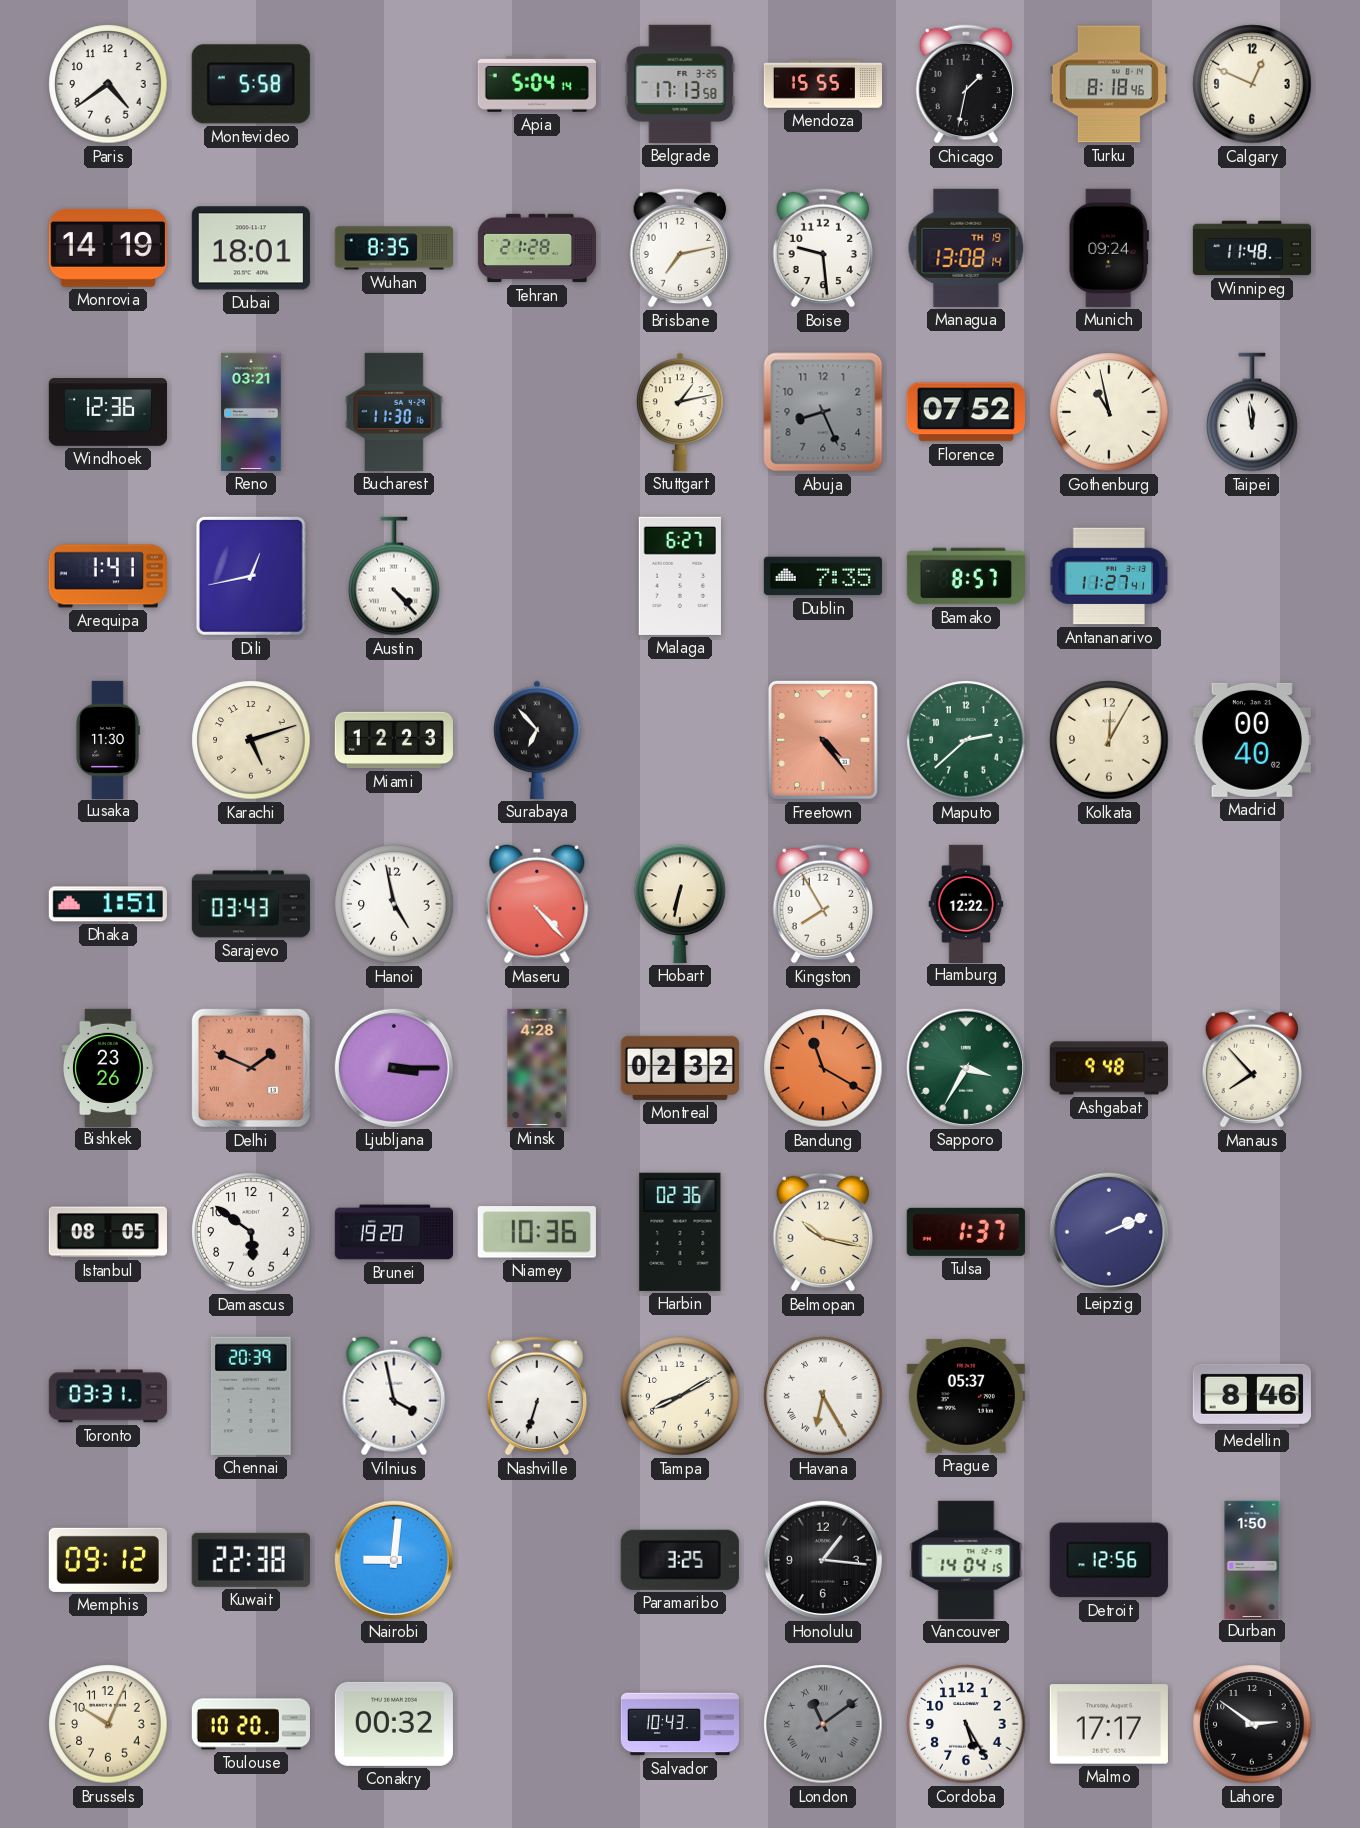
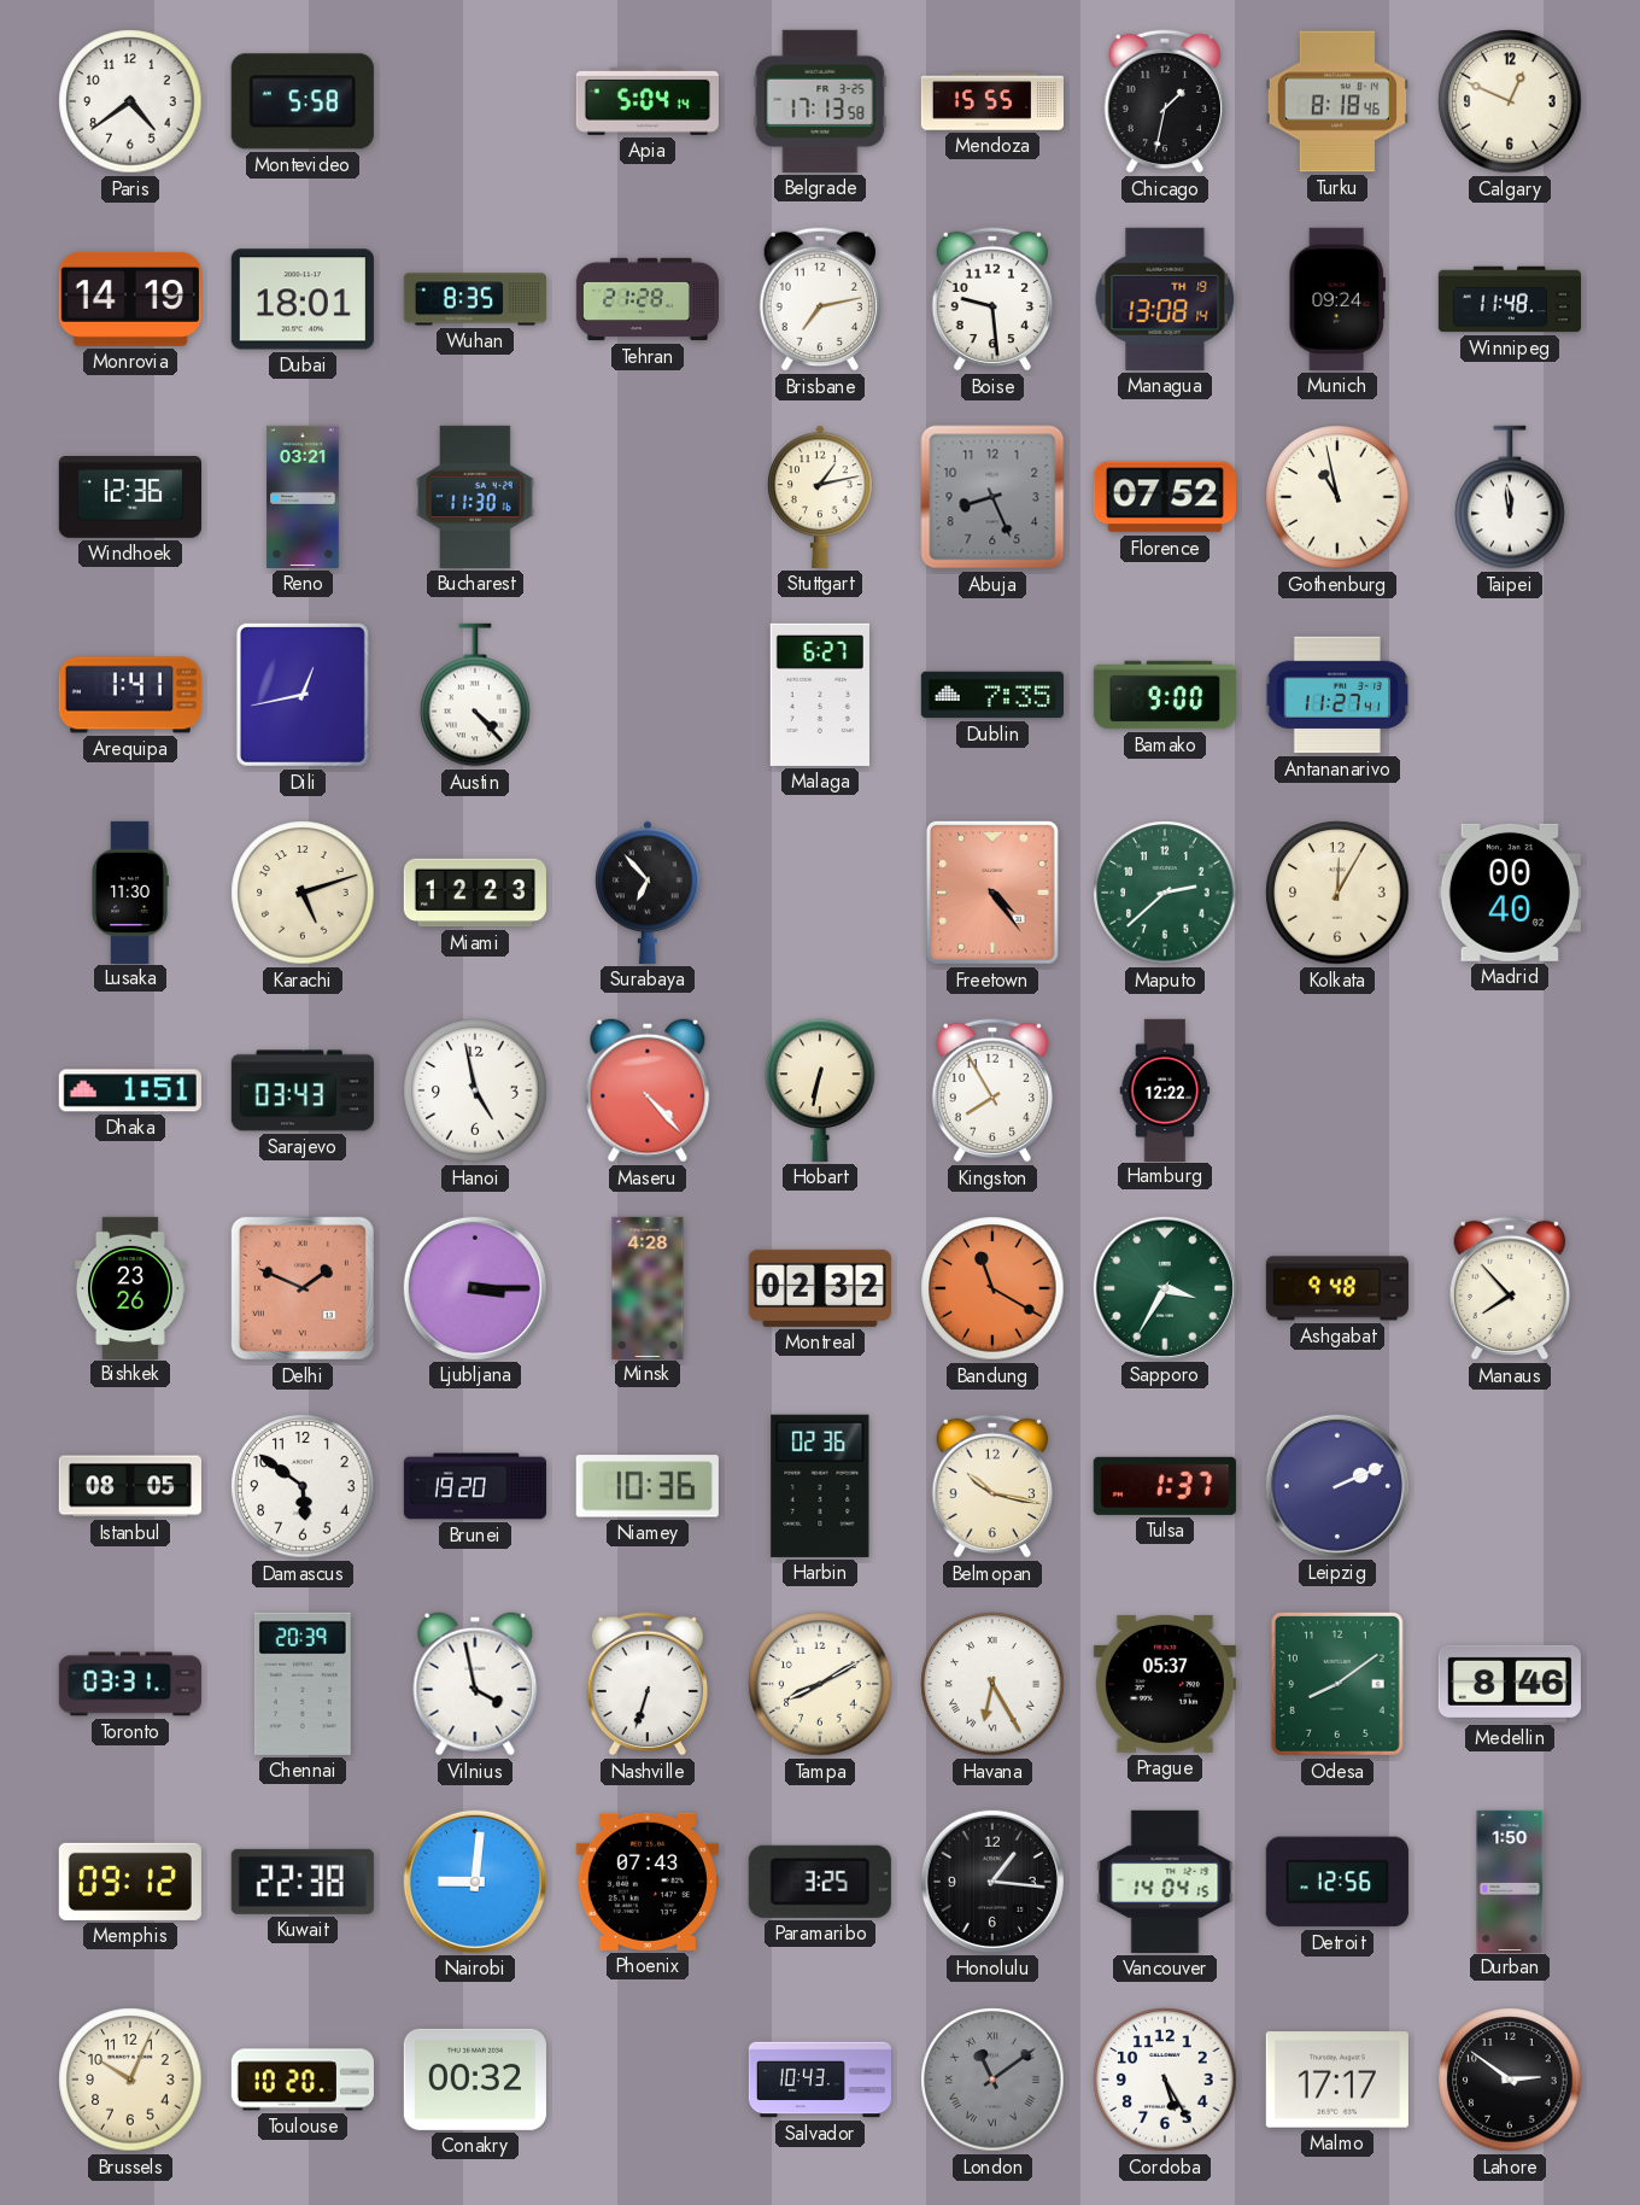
Bamako: 8:57 -> 9:00
Odesa: none -> 8:09
Phoenix: none -> 07:43
